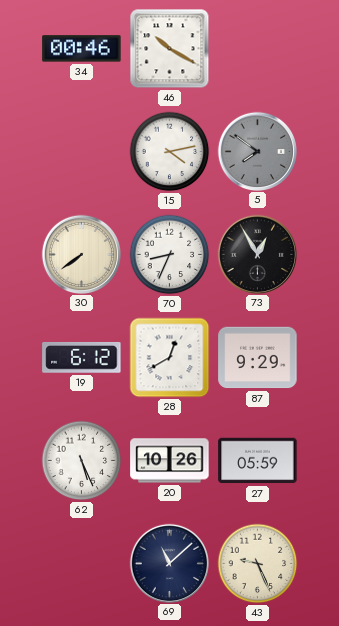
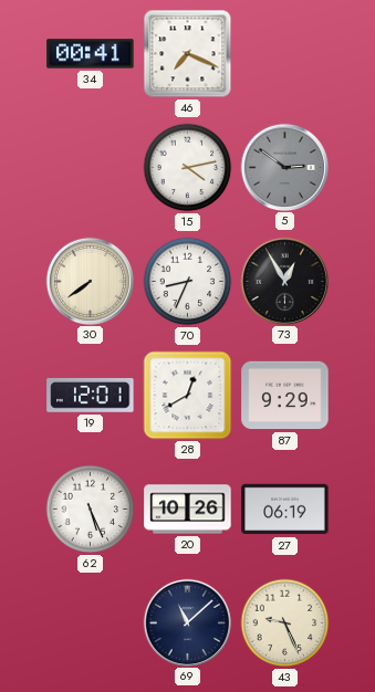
34: 00:46 -> 00:41
46: 10:20 -> 7:19
5: 7:51 -> 2:51
19: 6:12 -> 12:01
27: 05:59 -> 06:19
